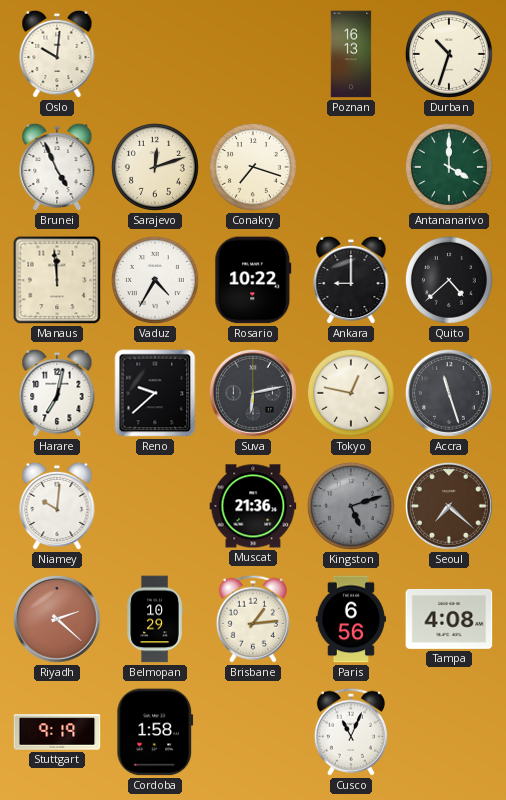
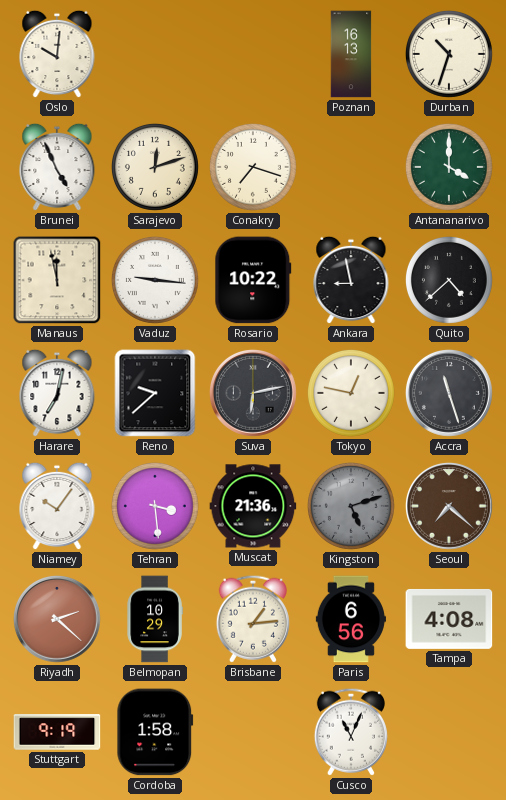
Manaus: 11:59 -> 11:58
Vaduz: 4:35 -> 9:16
Ankara: 9:00 -> 8:58
Niamey: 10:01 -> 10:06
Tehran: none -> 3:29
